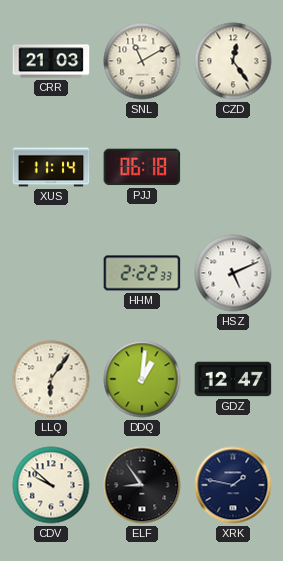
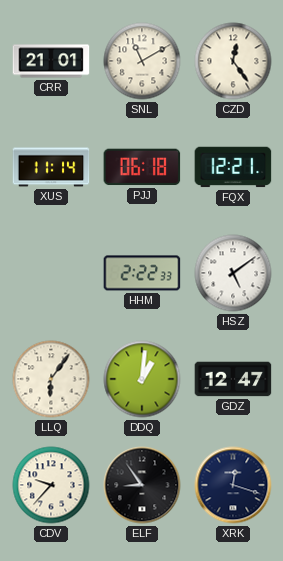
CRR: 21:03 -> 21:01
FQX: none -> 12:21
HSZ: 5:11 -> 5:09
CDV: 9:52 -> 9:37
XRK: 1:47 -> 12:18
